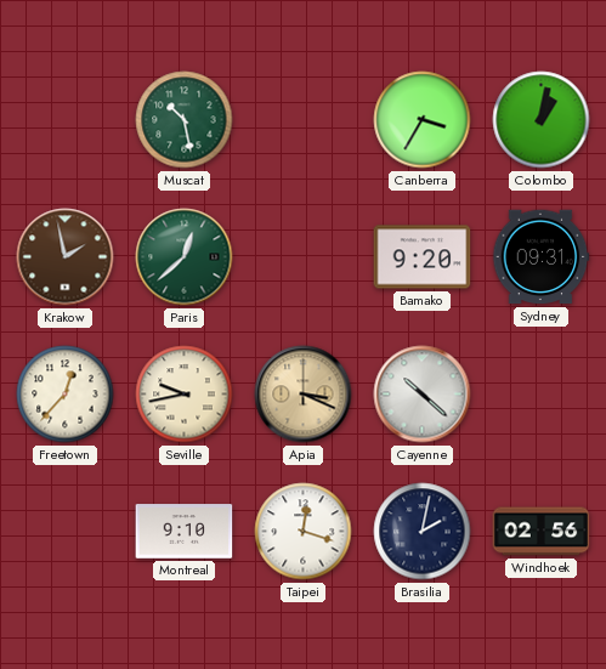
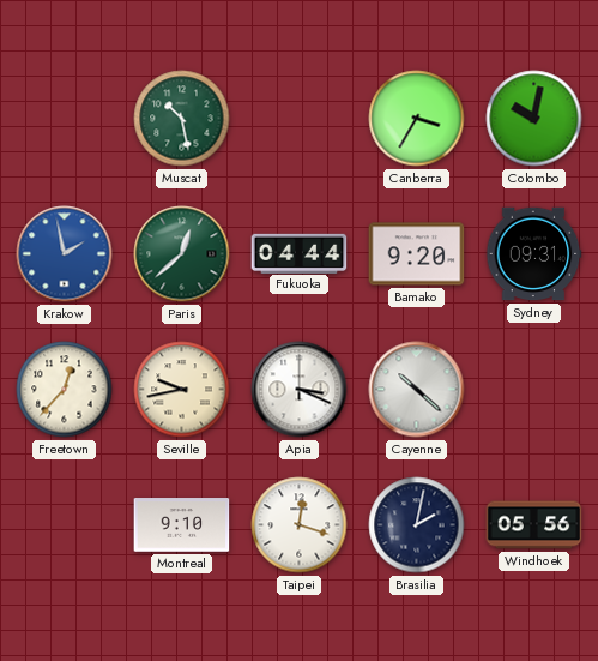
Colombo: 1:02 -> 10:02
Krakow dial: brown -> blue
Fukuoka: none -> 04:44
Apia dial: champagne -> white
Windhoek: 02:56 -> 05:56
